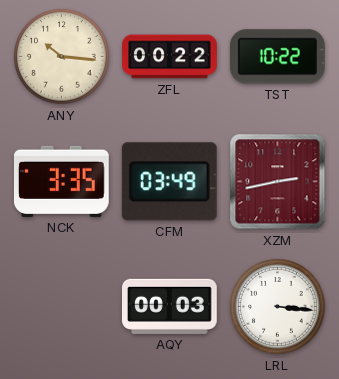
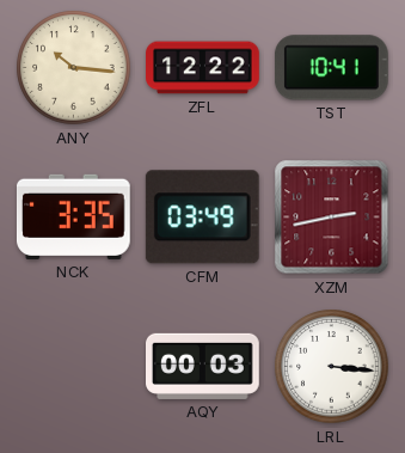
ZFL: 00:22 -> 12:22
TST: 10:22 -> 10:41
